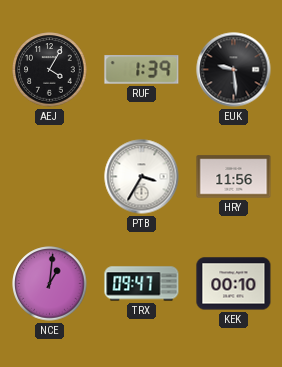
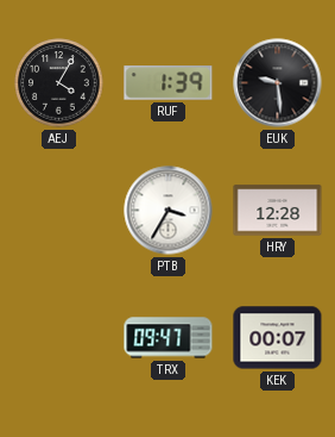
HRY: 11:56 -> 12:28
NCE: 1:01 -> none
KEK: 00:10 -> 00:07
